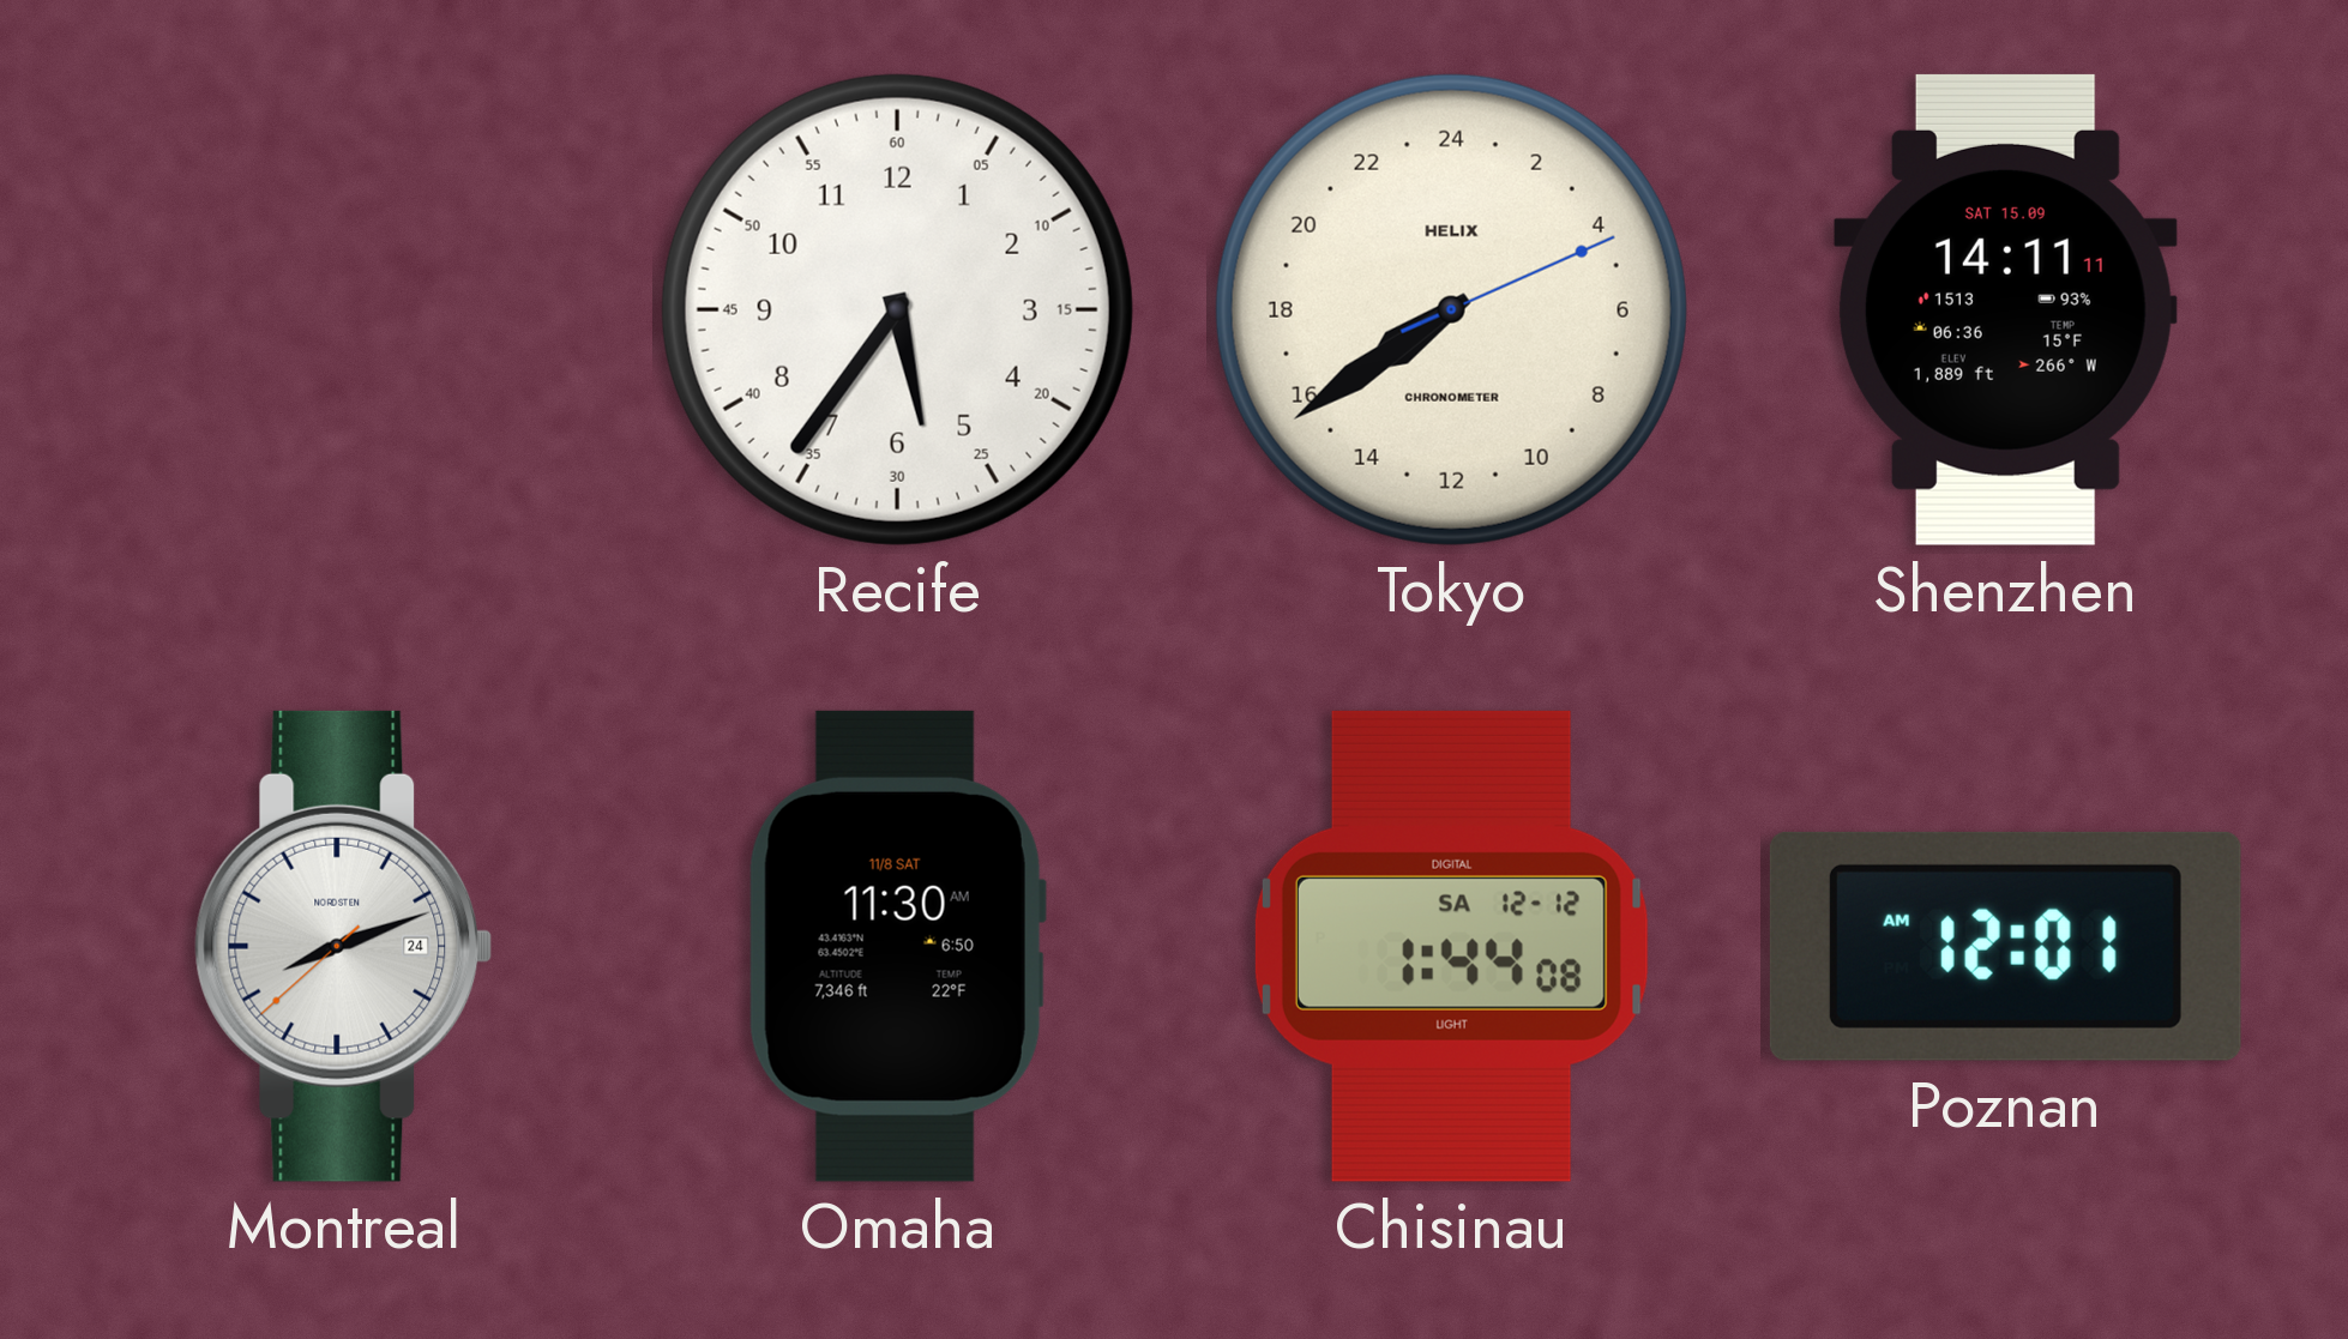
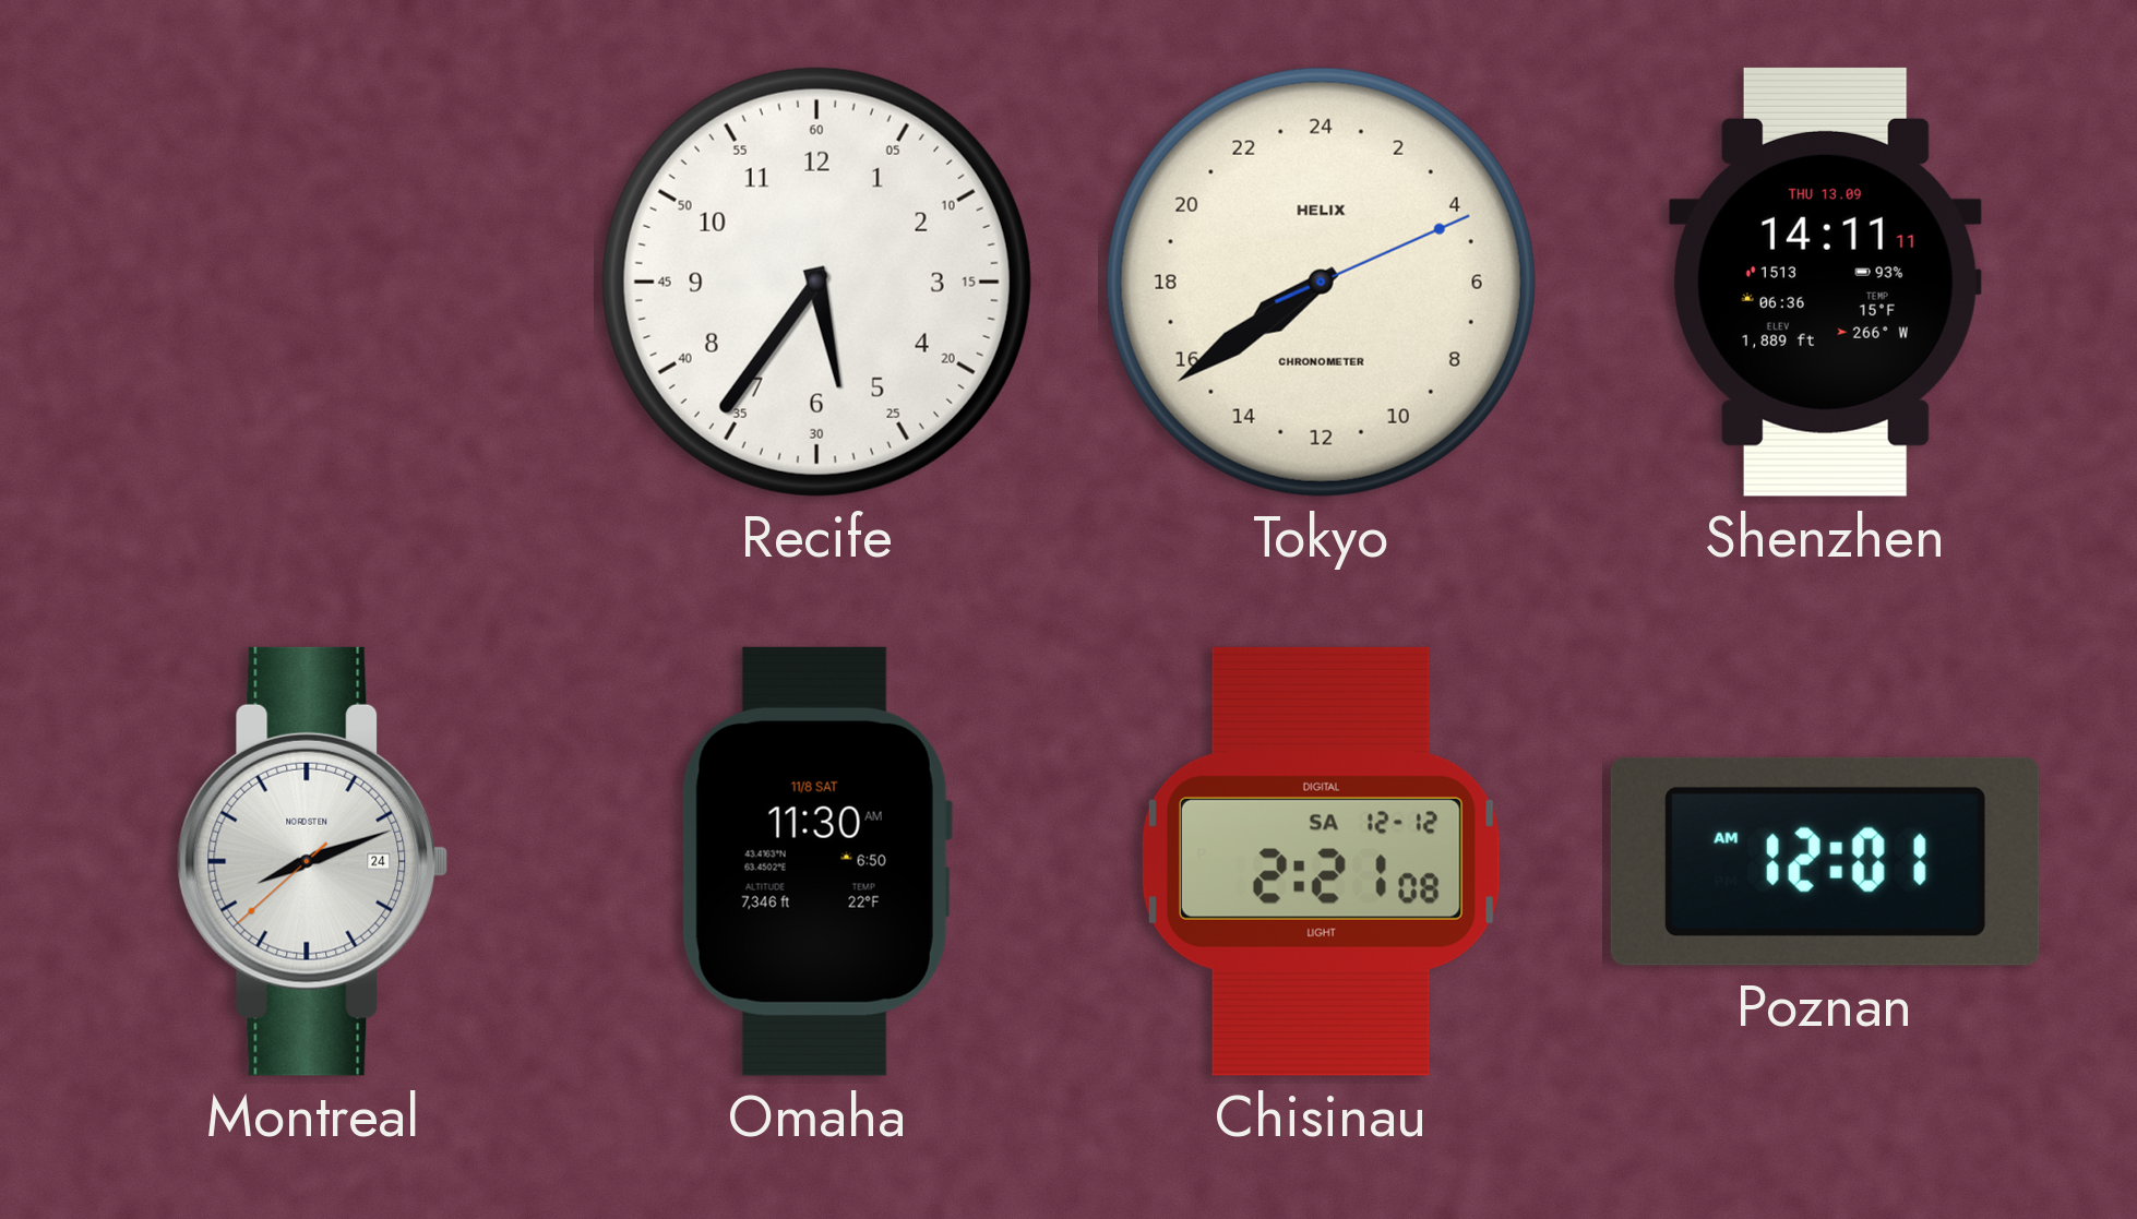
Shenzhen date: SAT 15.09 -> THU 13.09
Chisinau: 1:44 -> 2:21
